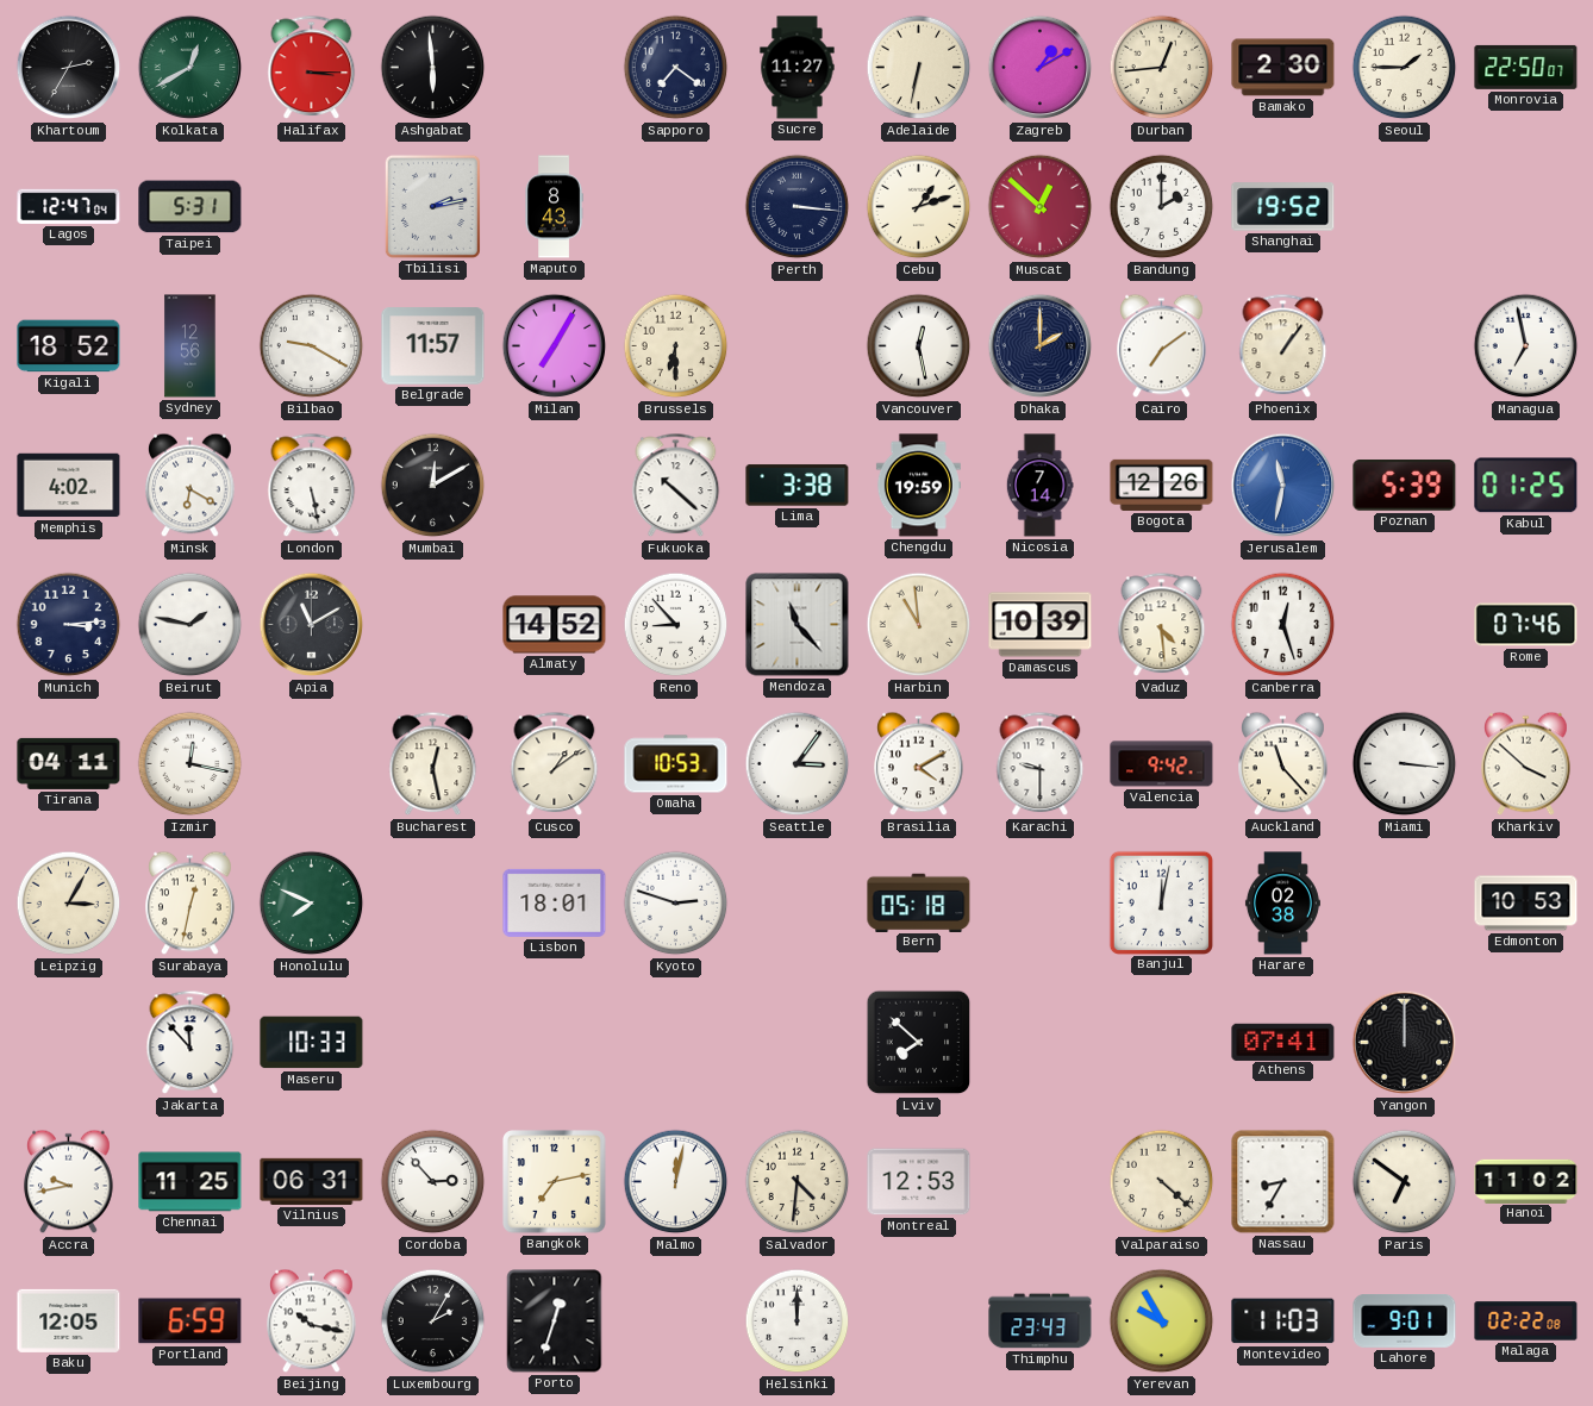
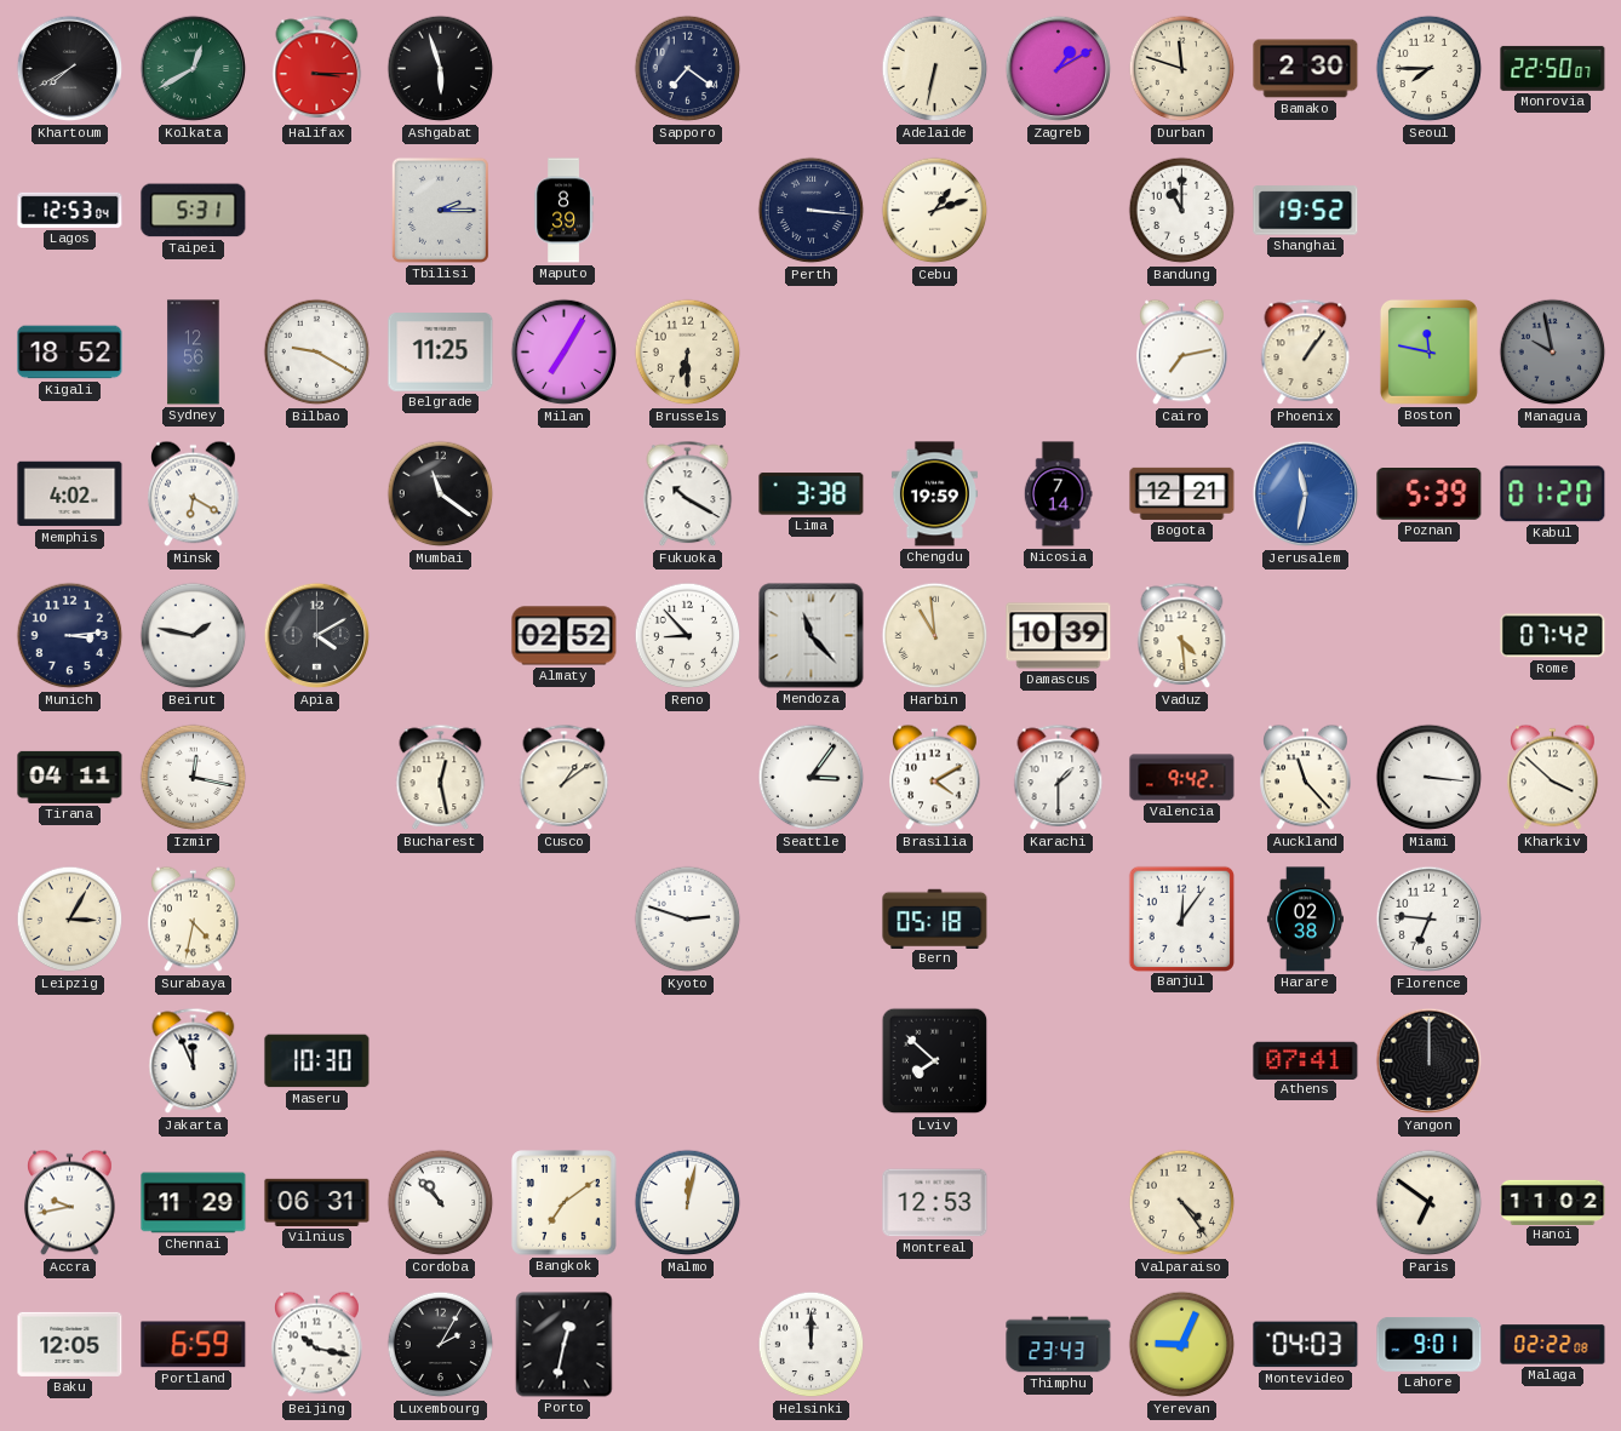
Khartoum: 2:35 -> 7:40
Ashgabat: 5:59 -> 5:57
Sucre: 11:27 -> none
Durban: 12:44 -> 11:48
Seoul: 1:45 -> 7:45
Lagos: 12:47 -> 12:53
Tbilisi: 2:13 -> 2:15
Maputo: 8:43 -> 8:39
Muscat: 12:52 -> none
Bandung: 2:00 -> 11:00
Belgrade: 11:57 -> 11:25
Vancouver: 12:28 -> none
Dhaka: 2:00 -> none
Cairo: 7:09 -> 7:13
Boston: none -> 11:47
Managua: 6:58 -> 9:58
Managua dial: white -> grey
London: 5:28 -> none
Mumbai: 12:10 -> 11:21
Fukuoka: 10:22 -> 10:20
Bogota: 12:26 -> 12:21
Kabul: 01:25 -> 01:20
Apia: 11:10 -> 4:10
Almaty: 14:52 -> 02:52
Canberra: 12:27 -> none
Rome: 07:46 -> 07:42
Omaha: 10:53 -> none
Karachi: 9:30 -> 1:30
Surabaya: 12:32 -> 4:32
Honolulu: 7:49 -> none
Lisbon: 18:01 -> none
Banjul: 12:02 -> 12:06
Florence: none -> 6:46
Edmonton: 10:53 -> none
Jakarta: 11:53 -> 11:56
Maseru: 10:33 -> 10:30
Chennai: 11:25 -> 11:29
Cordoba: 2:53 -> 10:53
Bangkok: 7:13 -> 7:09
Salvador: 4:31 -> none
Valparaiso: 4:22 -> 4:24
Nassau: 8:35 -> none
Porto: 12:33 -> 12:32
Yerevan: 9:55 -> 9:04
Montevideo: 11:03 -> 04:03
